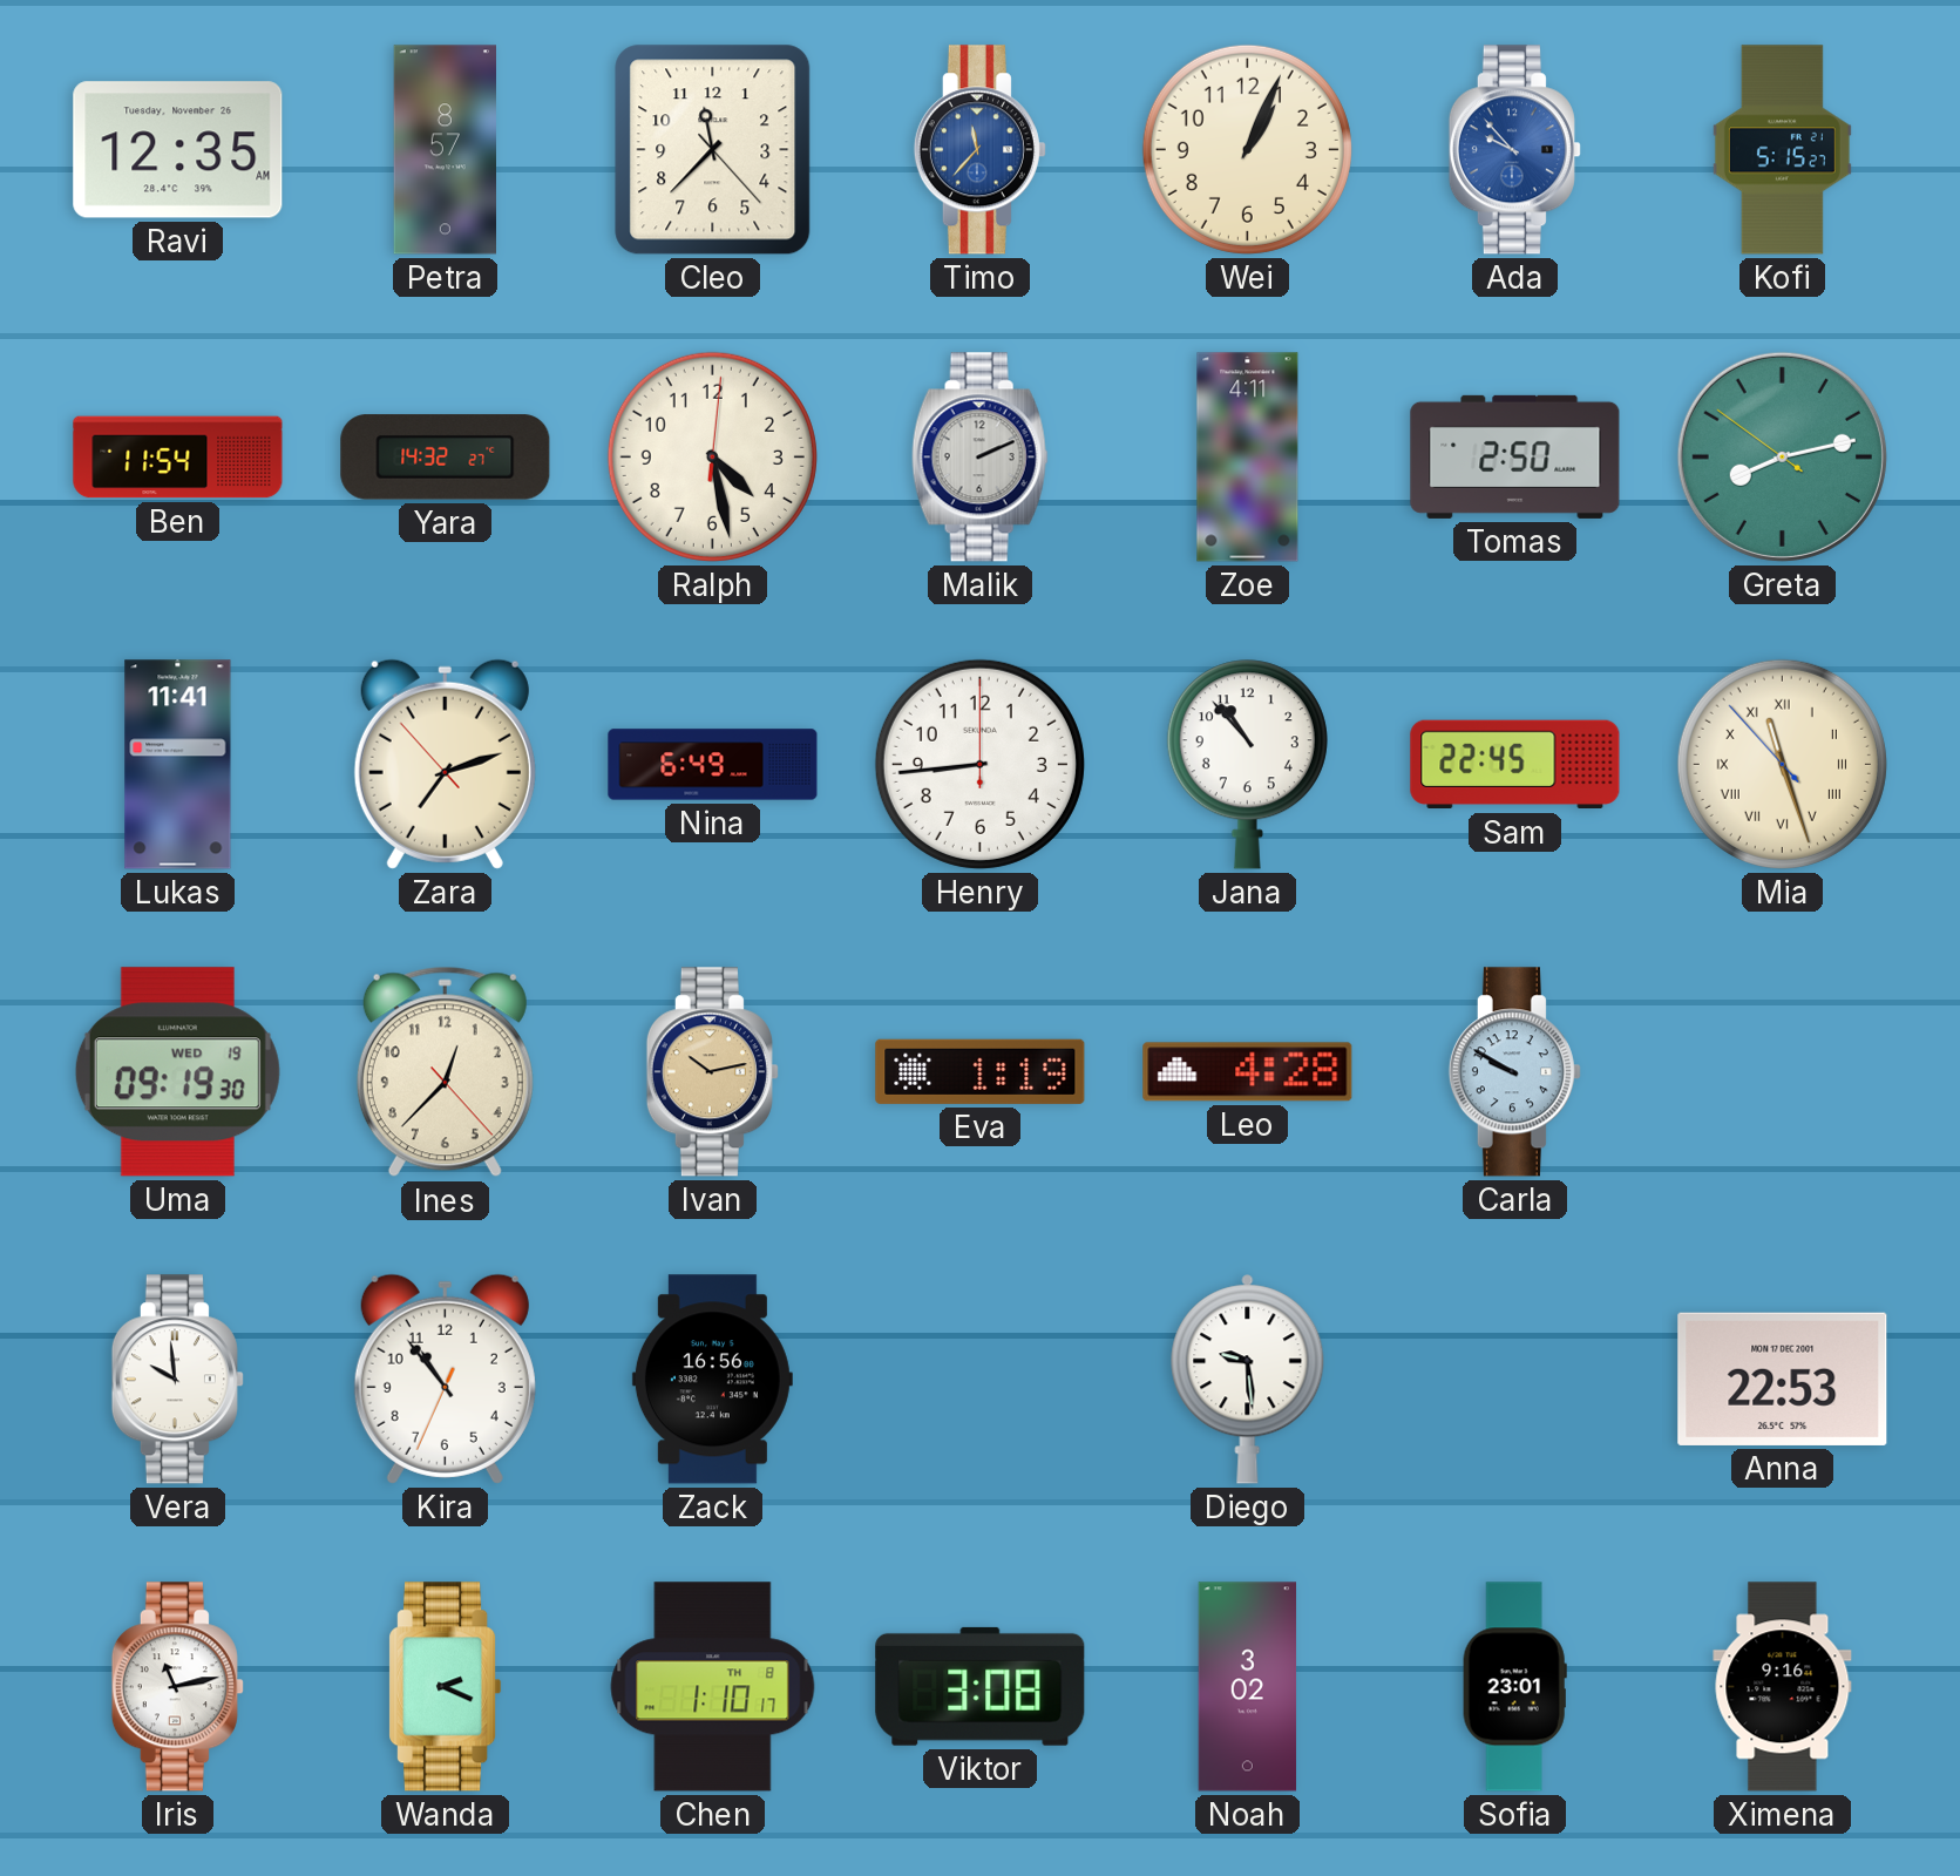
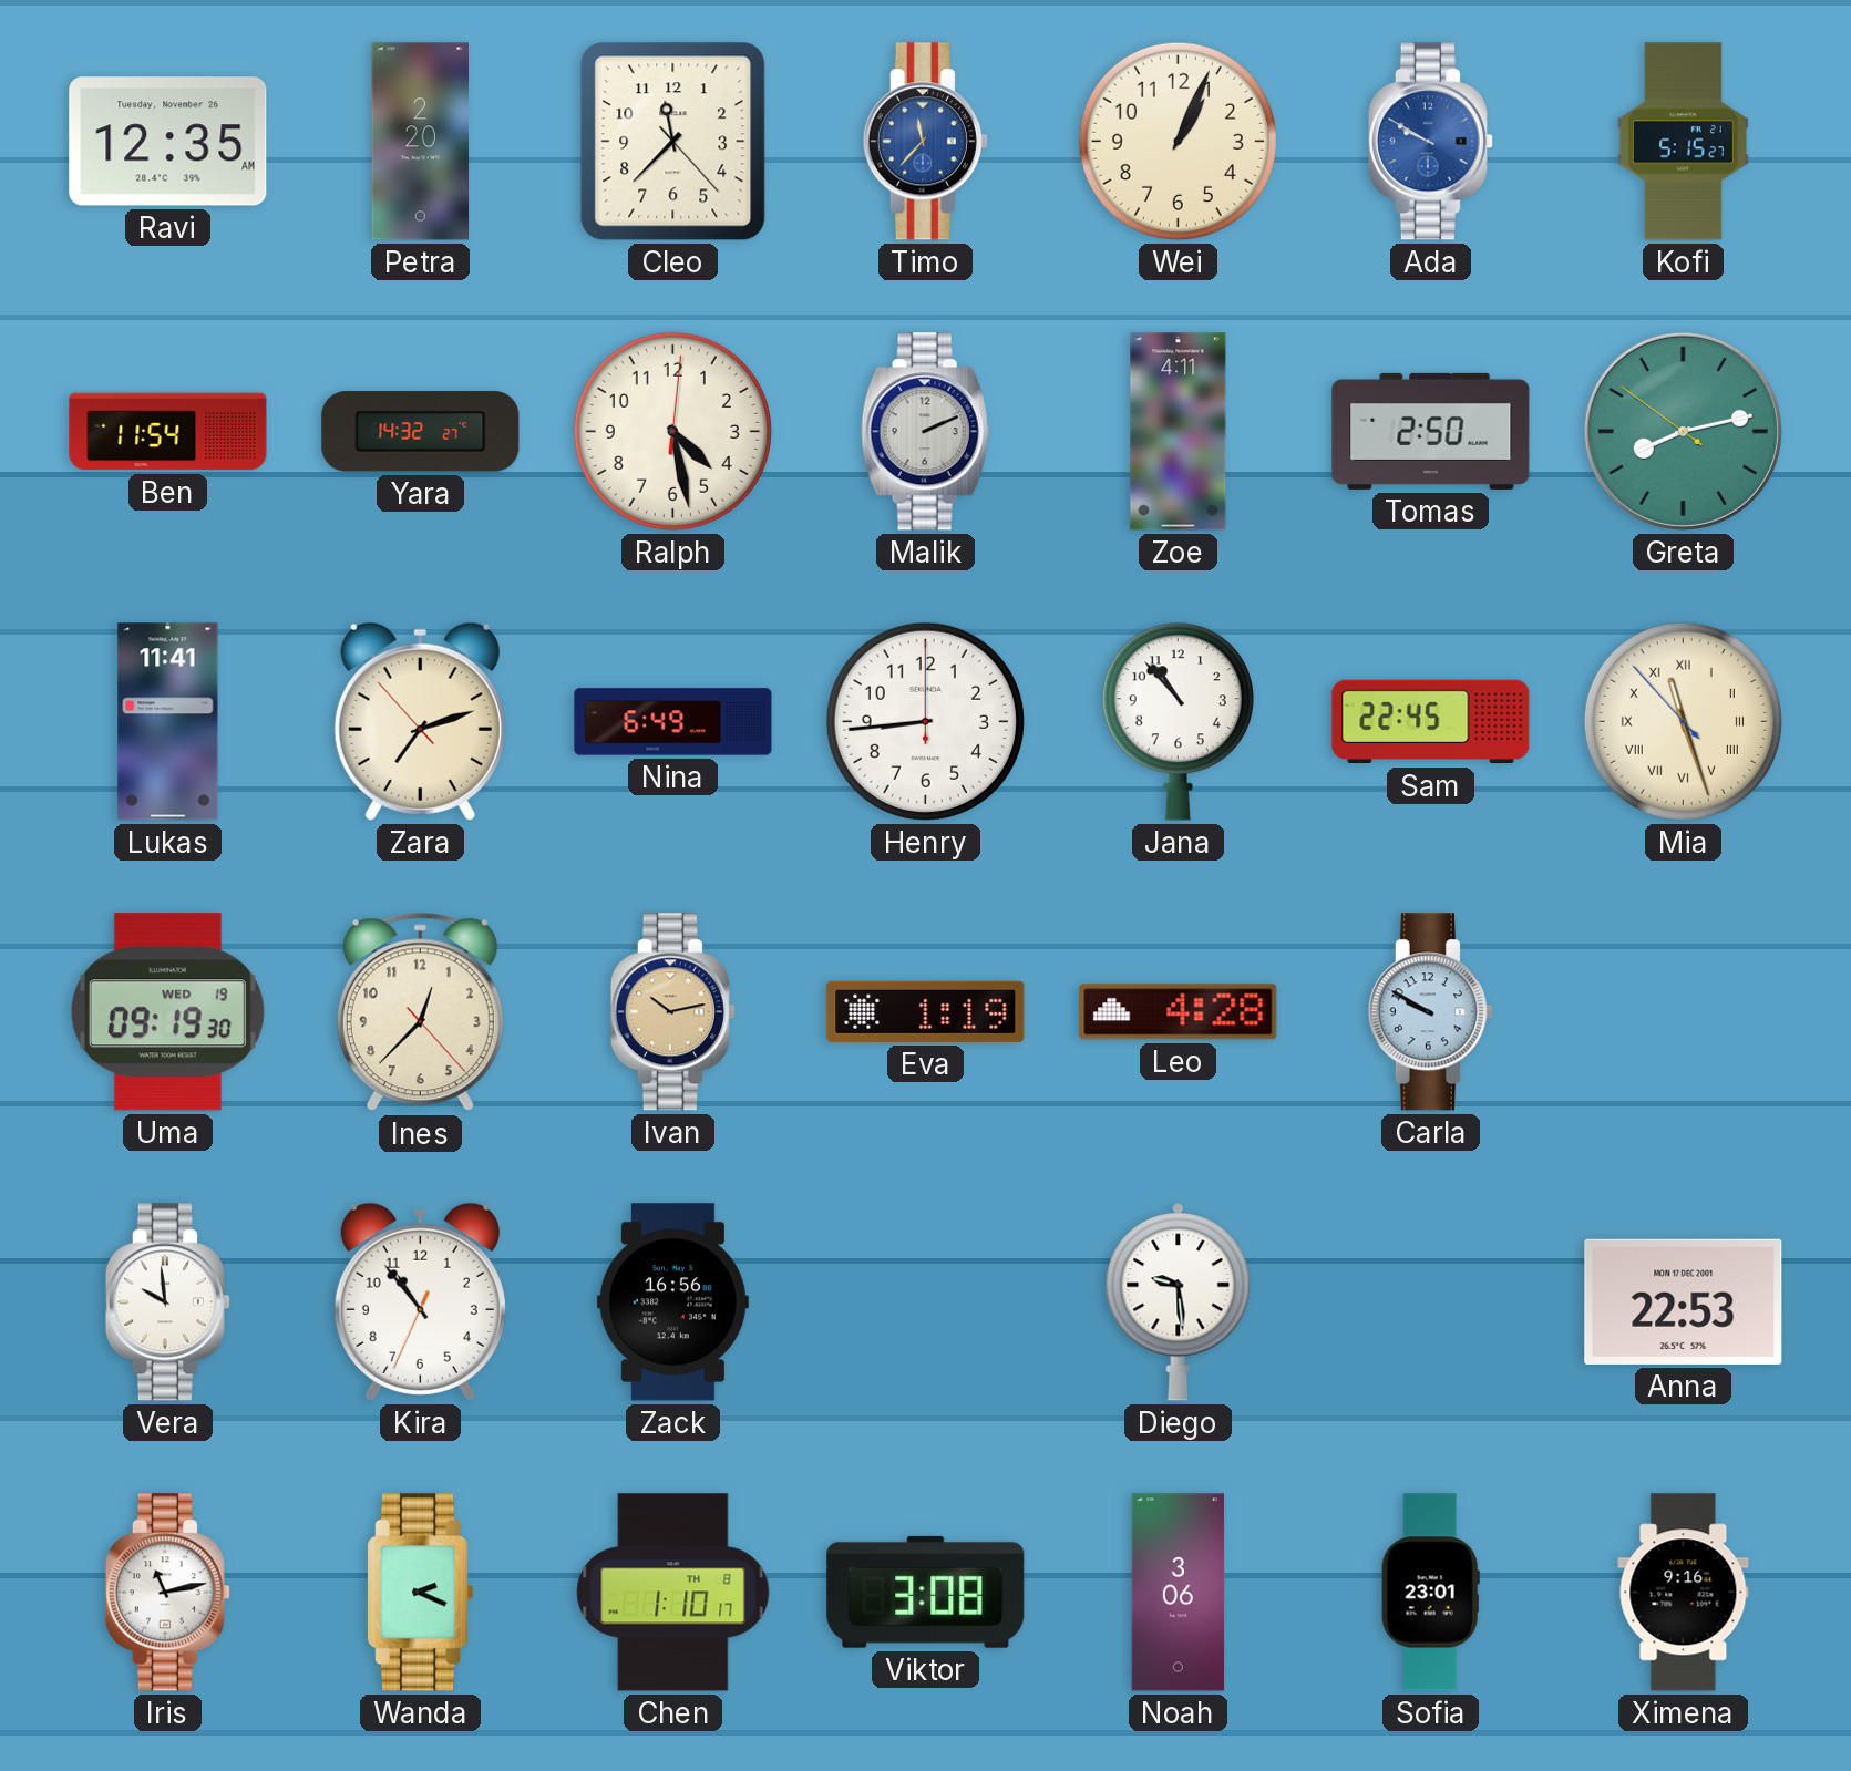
Petra: 8:57 -> 2:20
Ada: 9:53 -> 9:50
Noah: 3:02 -> 3:06
